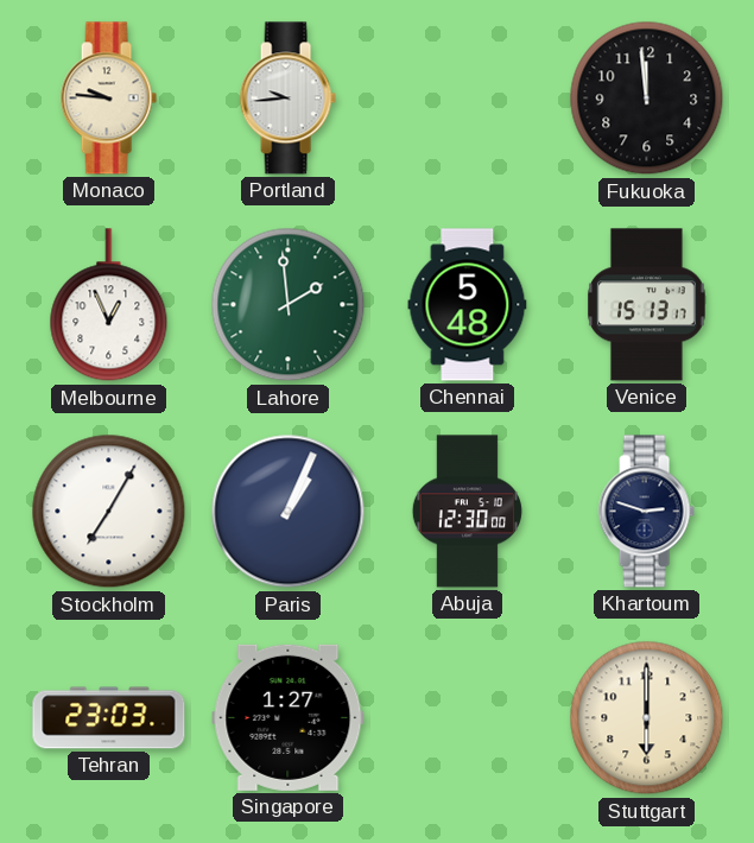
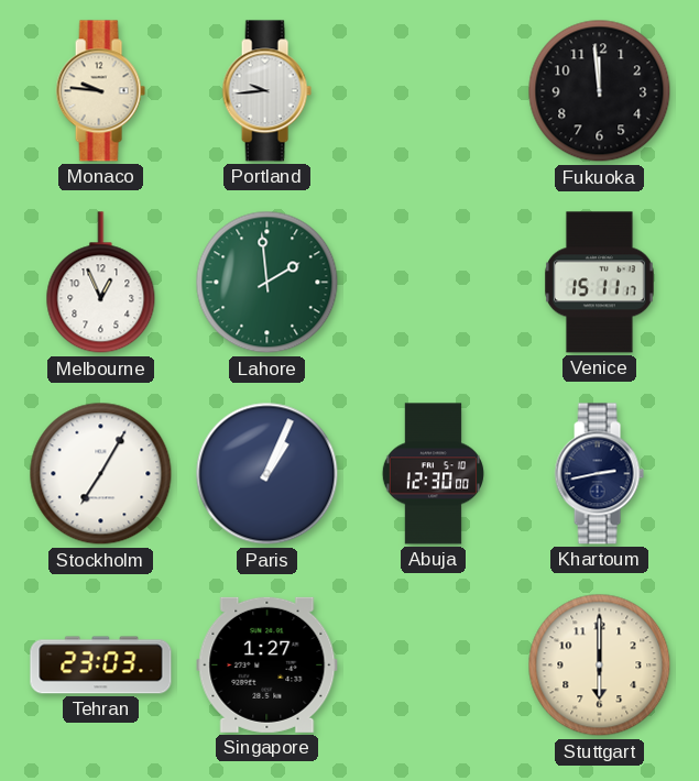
Chennai: 5:48 -> none
Venice: 15:13 -> 15:11
Khartoum: 2:48 -> 2:43
